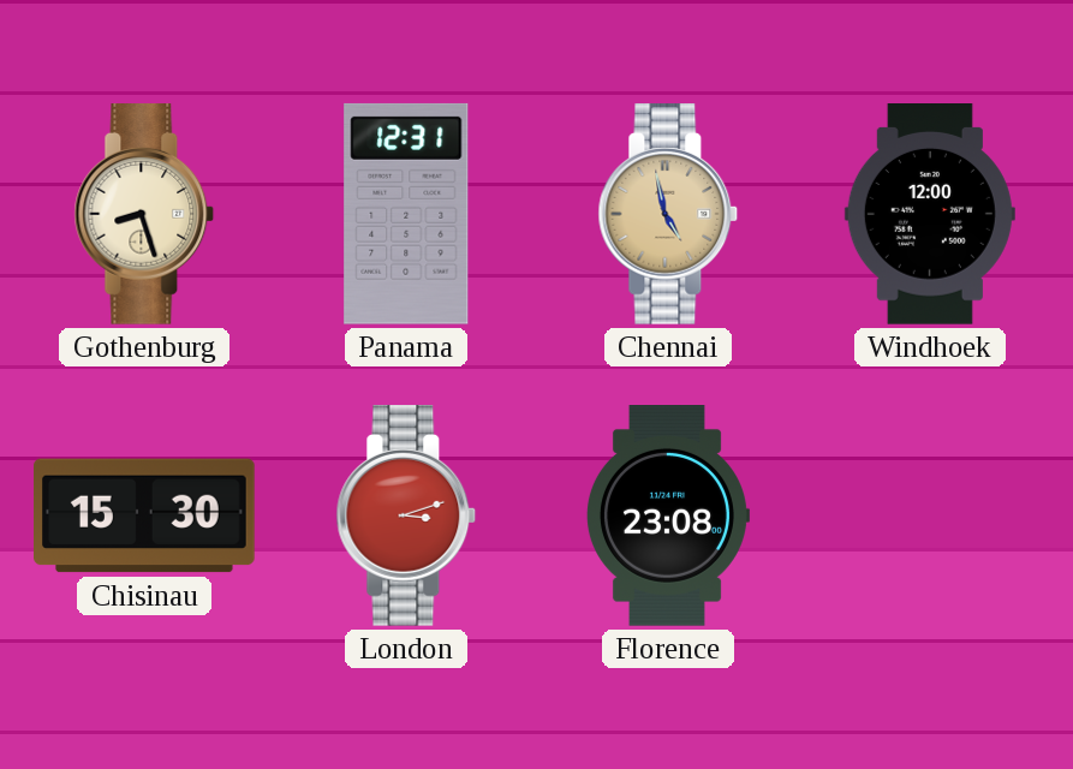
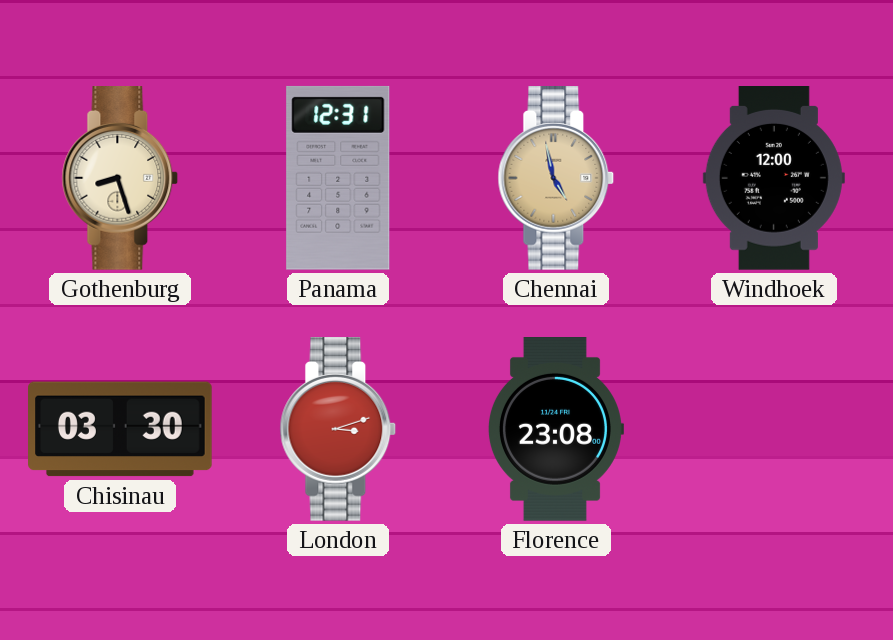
Chisinau: 15:30 -> 03:30
